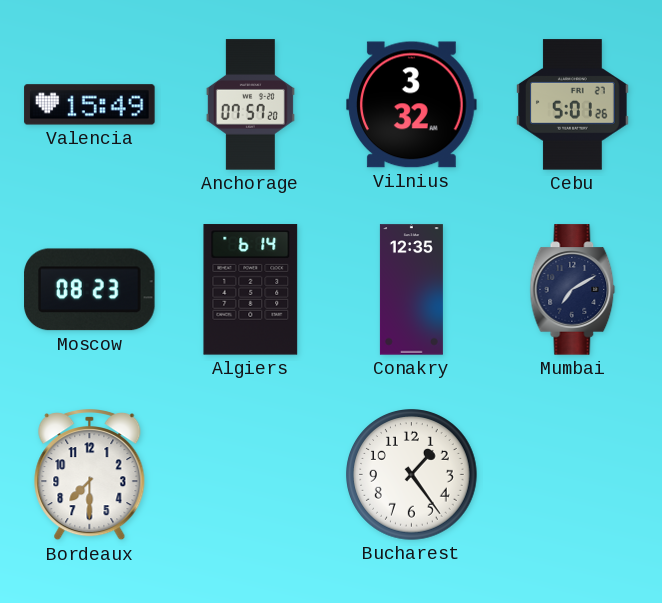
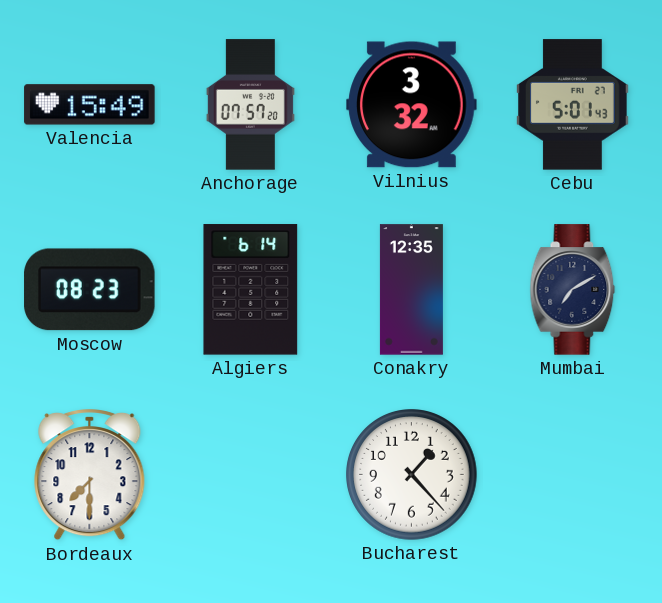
Cebu: 5:01:26 -> 5:01:43
Bucharest: 1:24 -> 1:23
